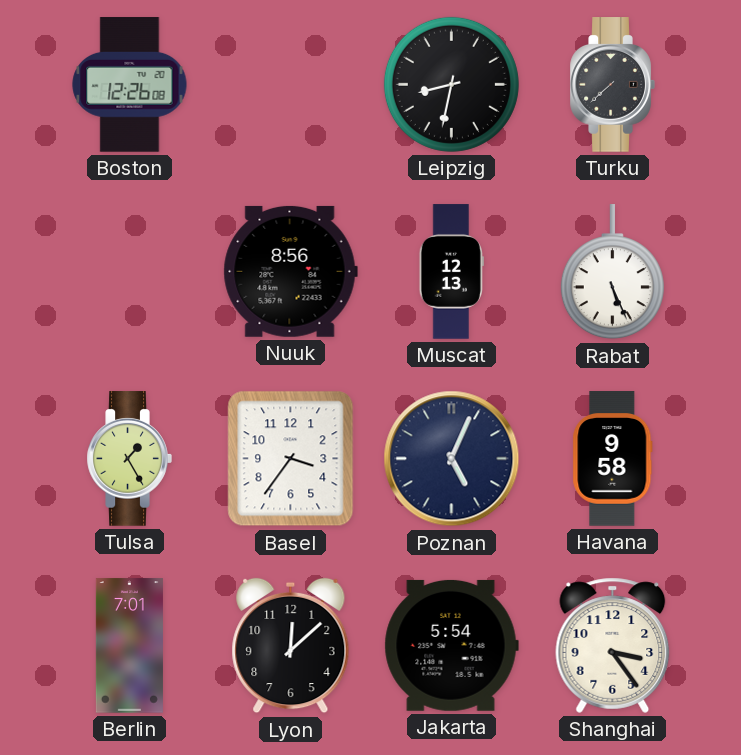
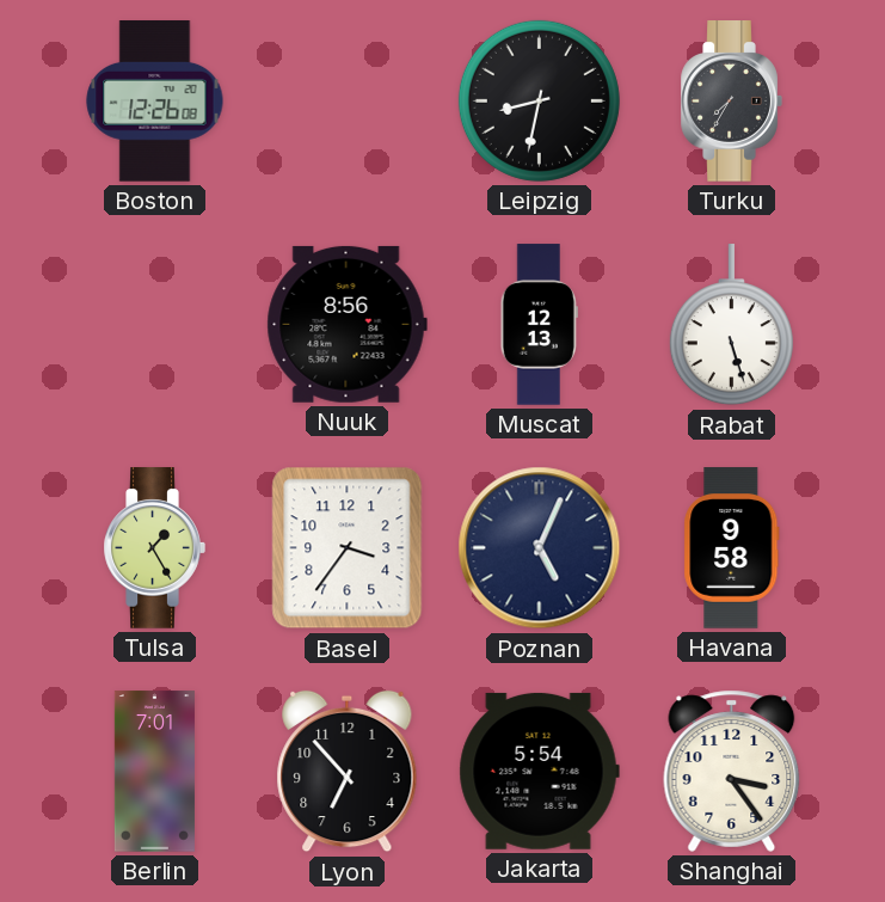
Turku: 7:38 -> 7:35
Rabat: 5:26 -> 5:27
Lyon: 12:08 -> 6:53
